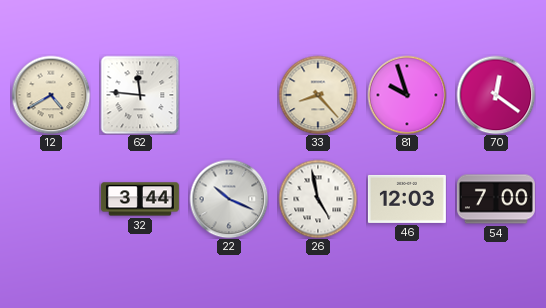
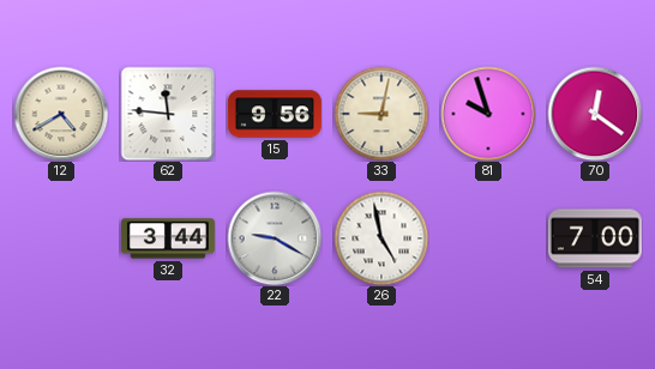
15: none -> 9:56
33: 8:23 -> 9:02
22: 10:19 -> 9:20
46: 12:03 -> none
